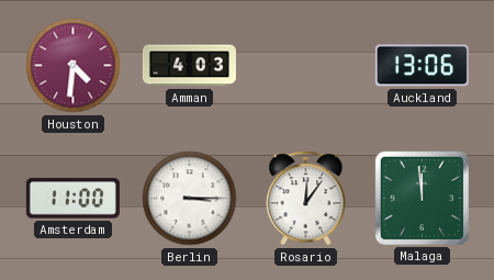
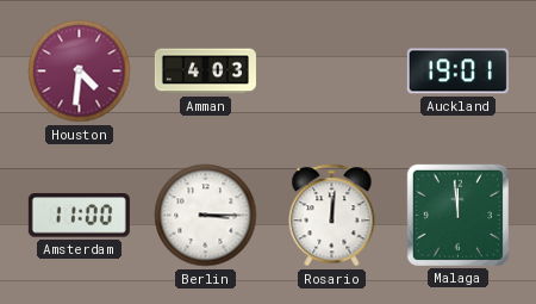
Auckland: 13:06 -> 19:01
Rosario: 12:06 -> 12:01
